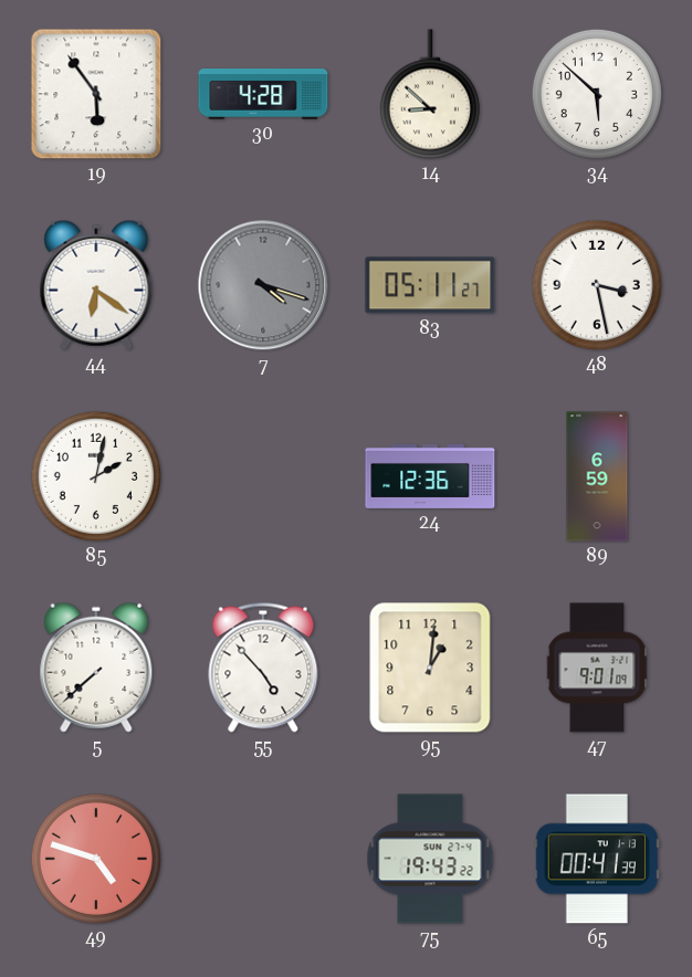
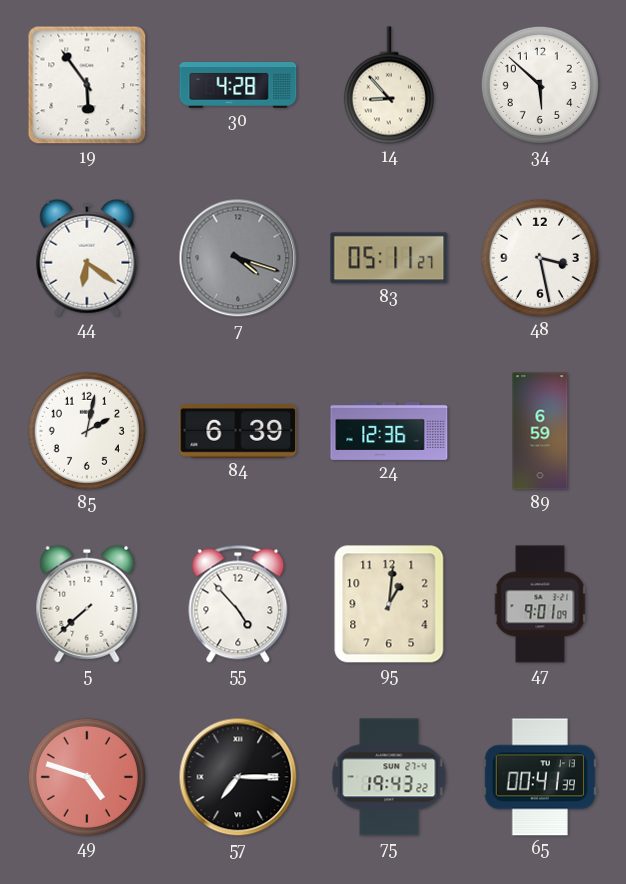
14: 8:52 -> 8:53
84: none -> 6:39
57: none -> 7:15
